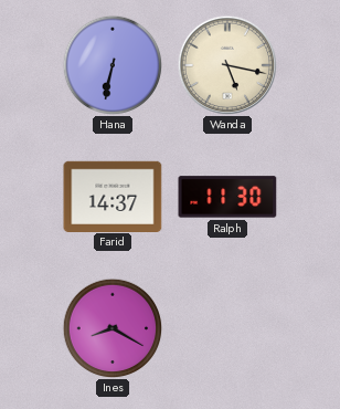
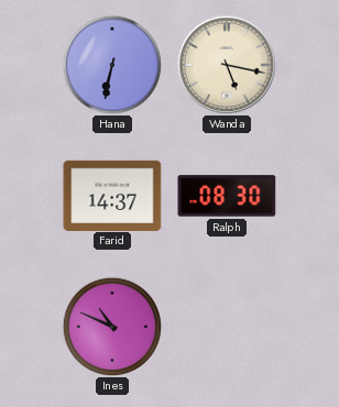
Ralph: 11:30 -> 08:30
Ines: 8:20 -> 10:49
